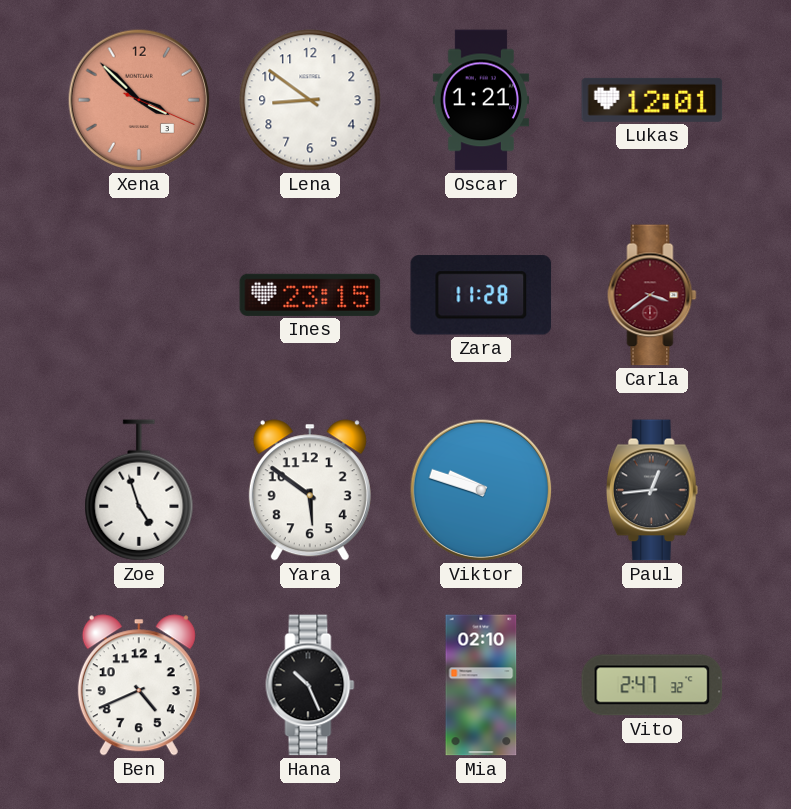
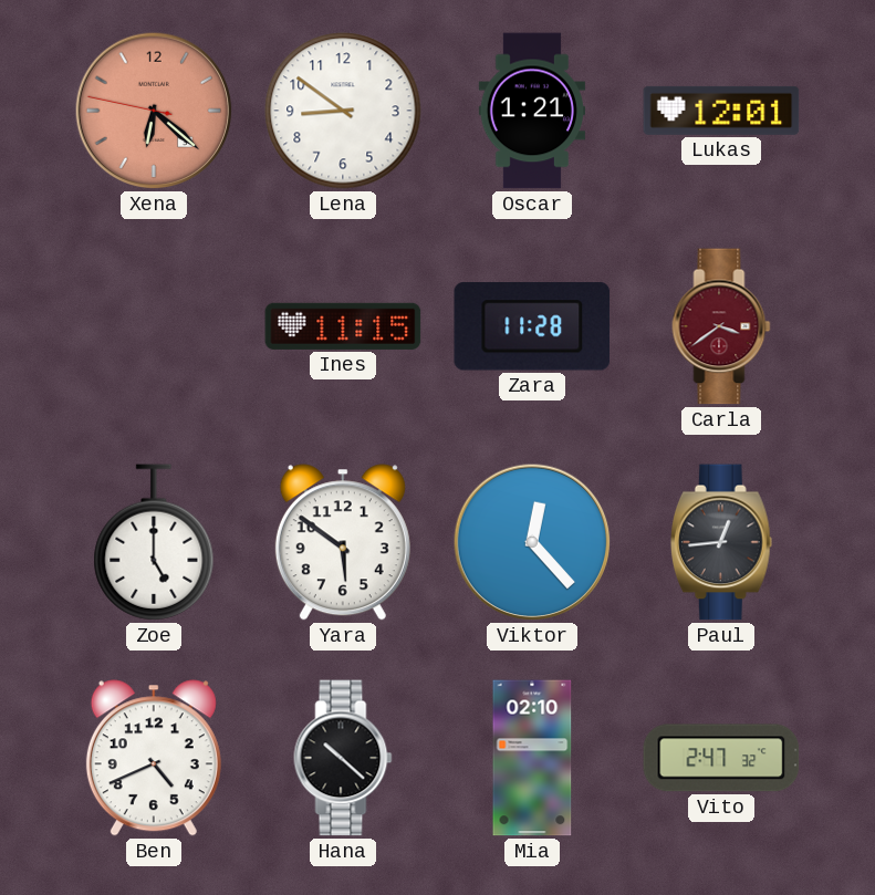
Xena: 3:52 -> 6:21
Ines: 23:15 -> 11:15
Zoe: 4:57 -> 5:00
Viktor: 9:48 -> 12:23
Hana: 10:26 -> 10:22
